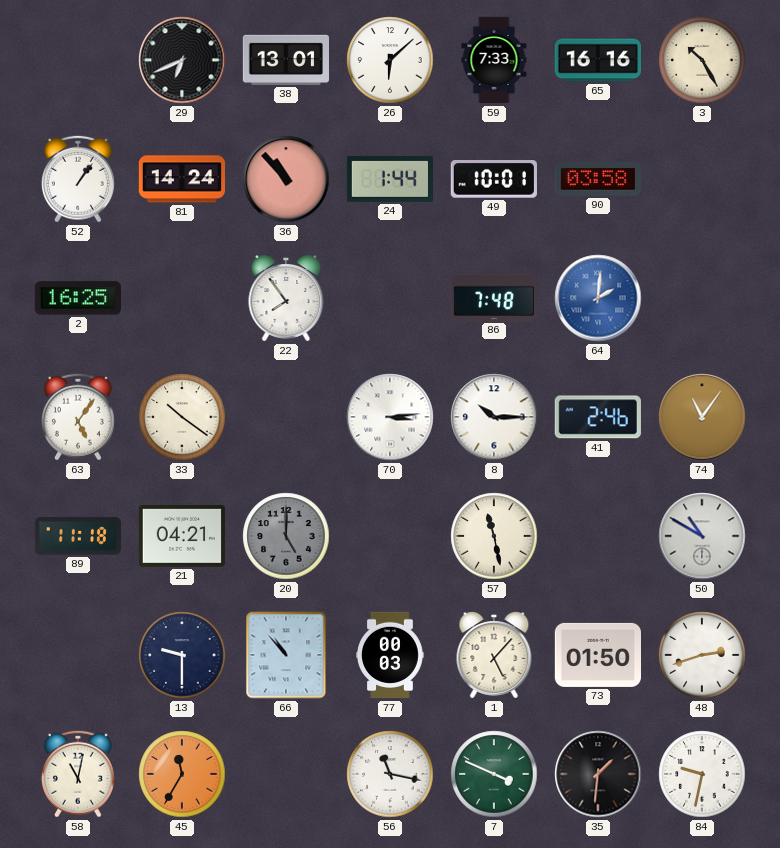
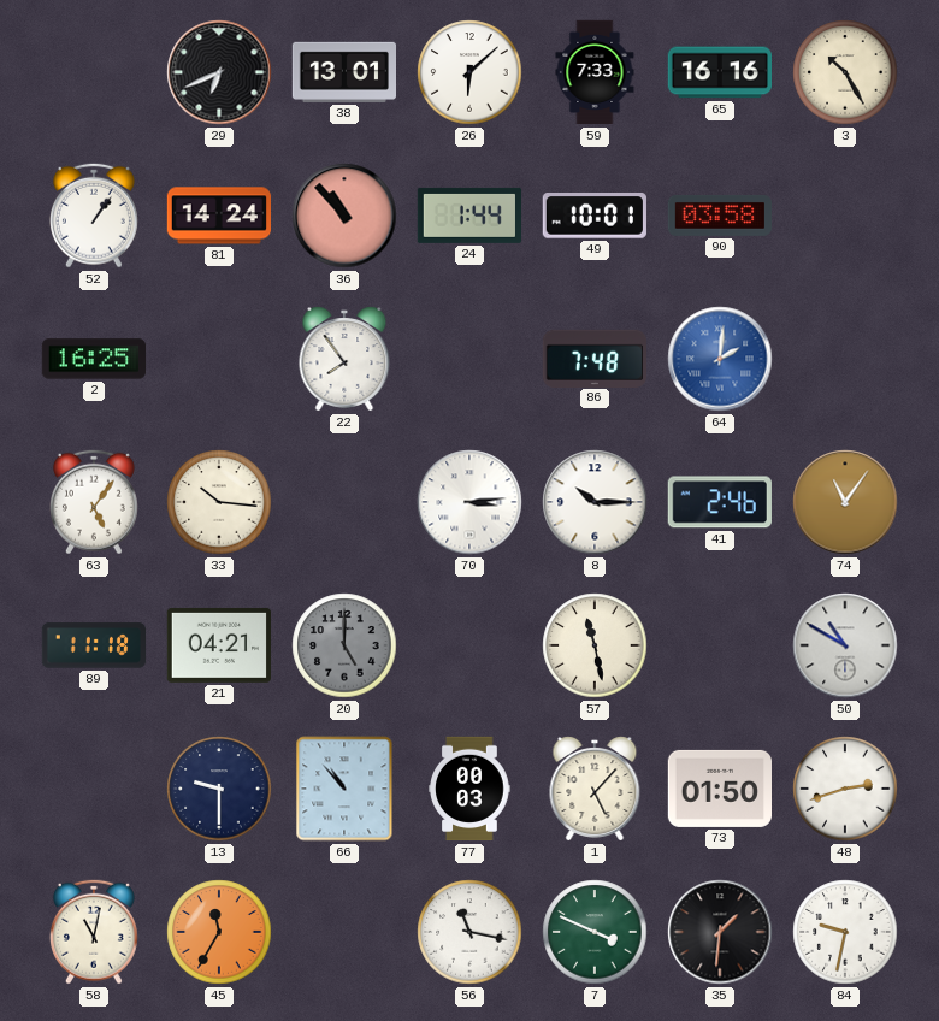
33: 10:21 -> 10:16
